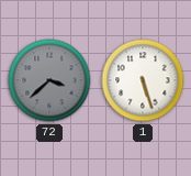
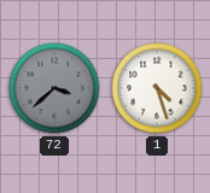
1: 5:27 -> 4:27
